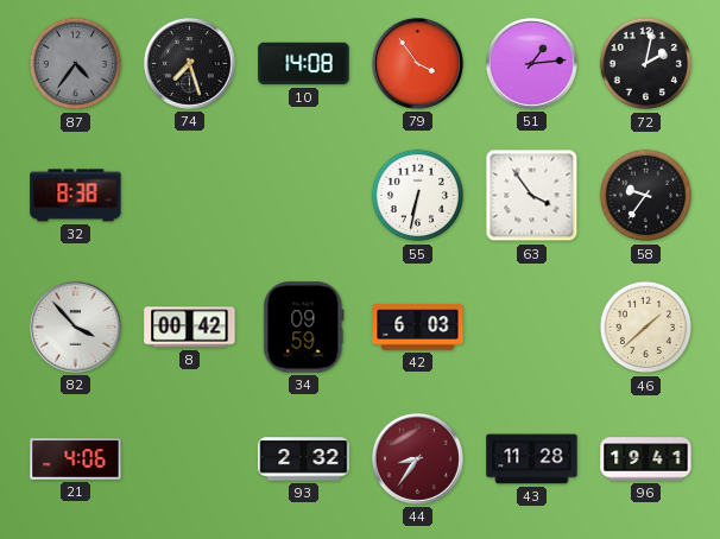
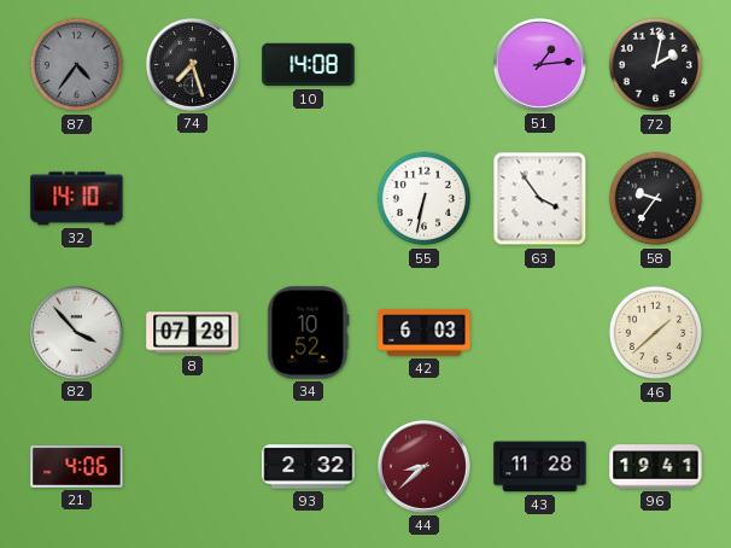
79: 3:54 -> none
32: 8:38 -> 14:10
8: 00:42 -> 07:28
34: 09:59 -> 10:52
44: 8:36 -> 8:38
